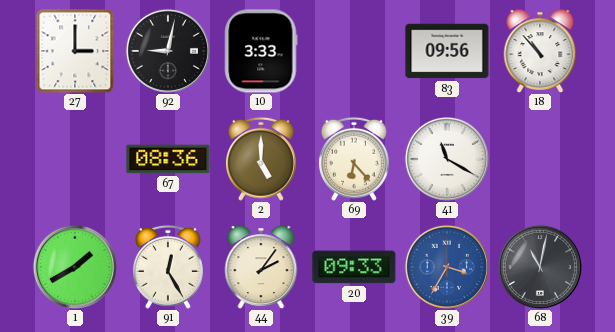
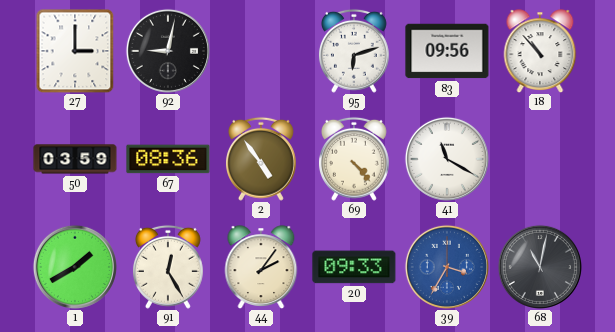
10: 3:33 -> none
95: none -> 6:12
50: none -> 03:59
2: 5:00 -> 4:54
69: 6:23 -> 4:23
